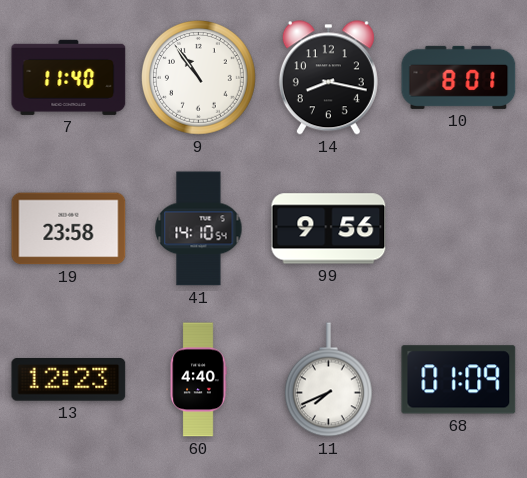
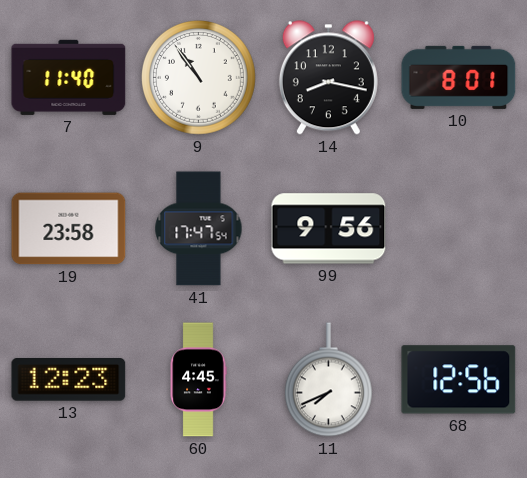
41: 14:10 -> 17:47
60: 4:40 -> 4:45
68: 01:09 -> 12:56
